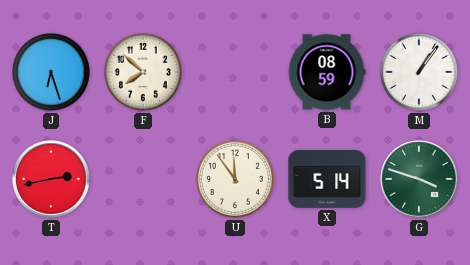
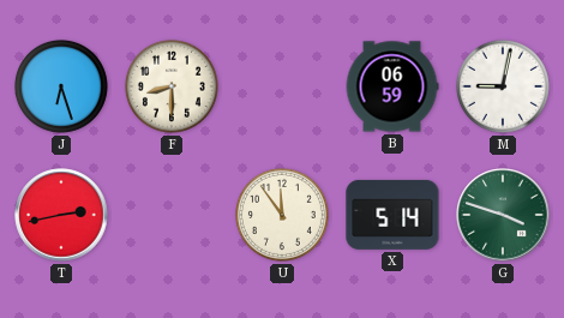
F: 7:52 -> 8:30
B: 08:59 -> 06:59
M: 1:06 -> 9:02
